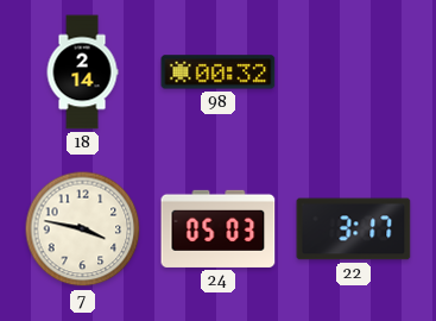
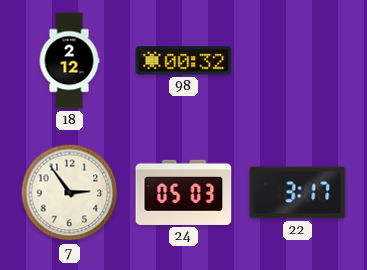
18: 2:14 -> 2:12
7: 3:47 -> 2:54
